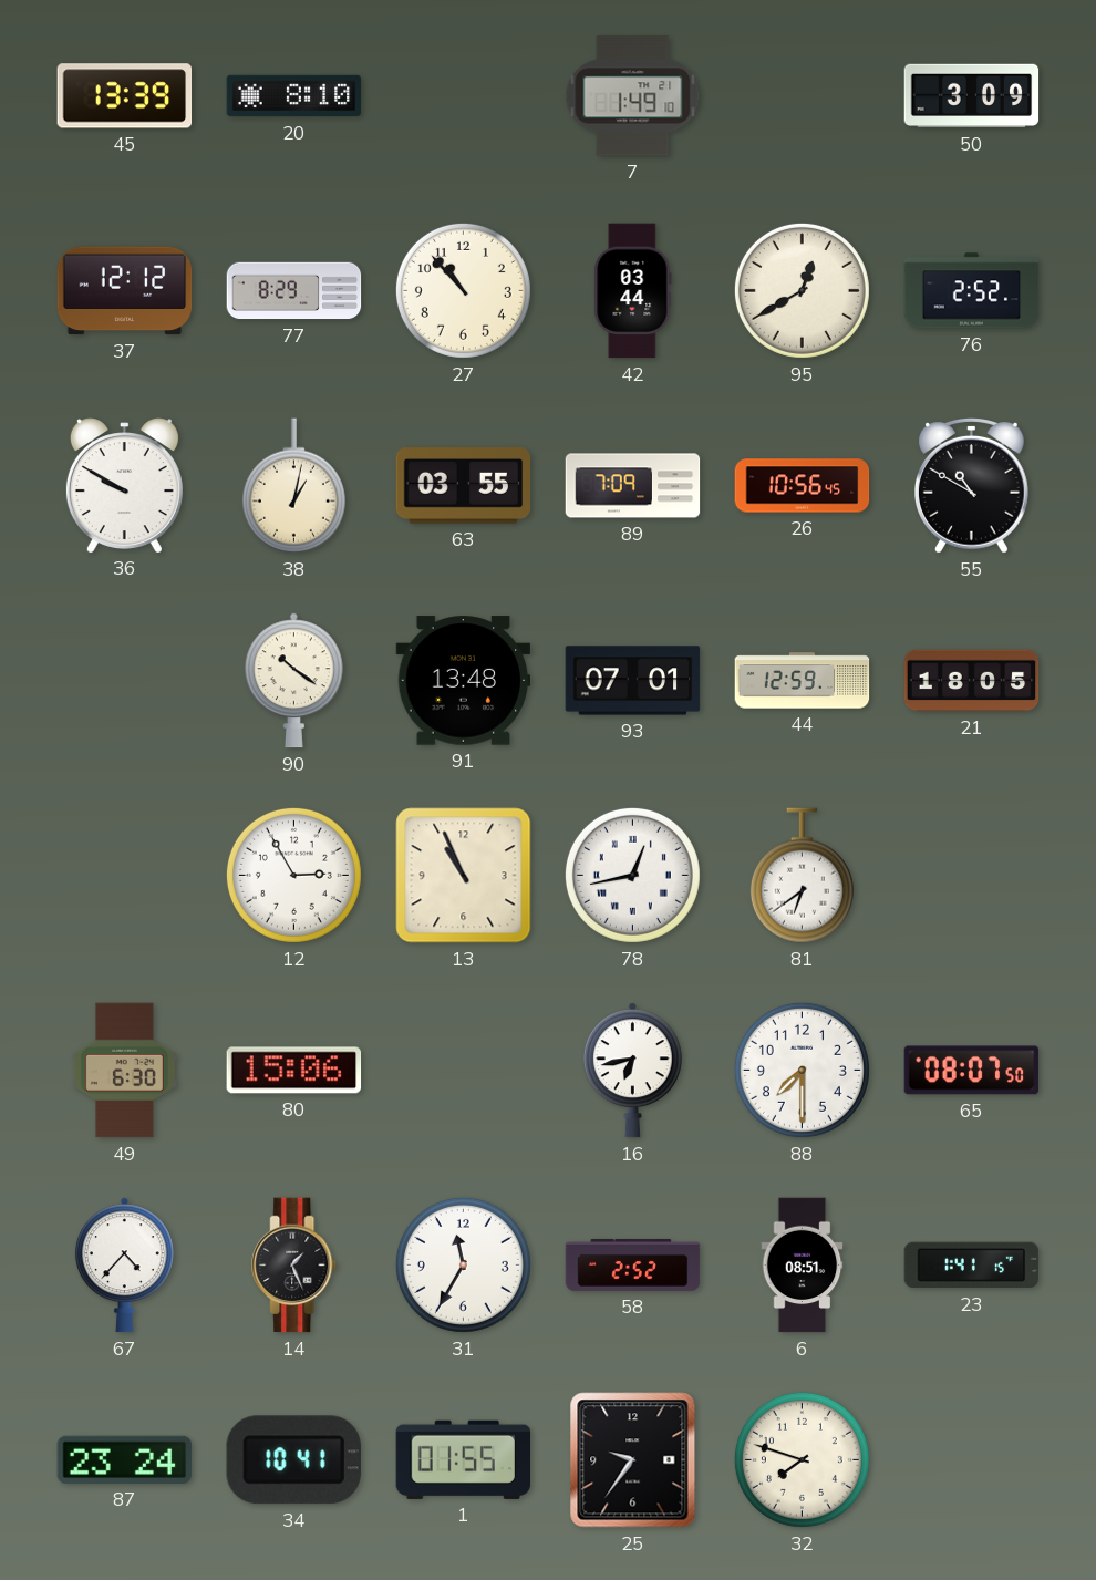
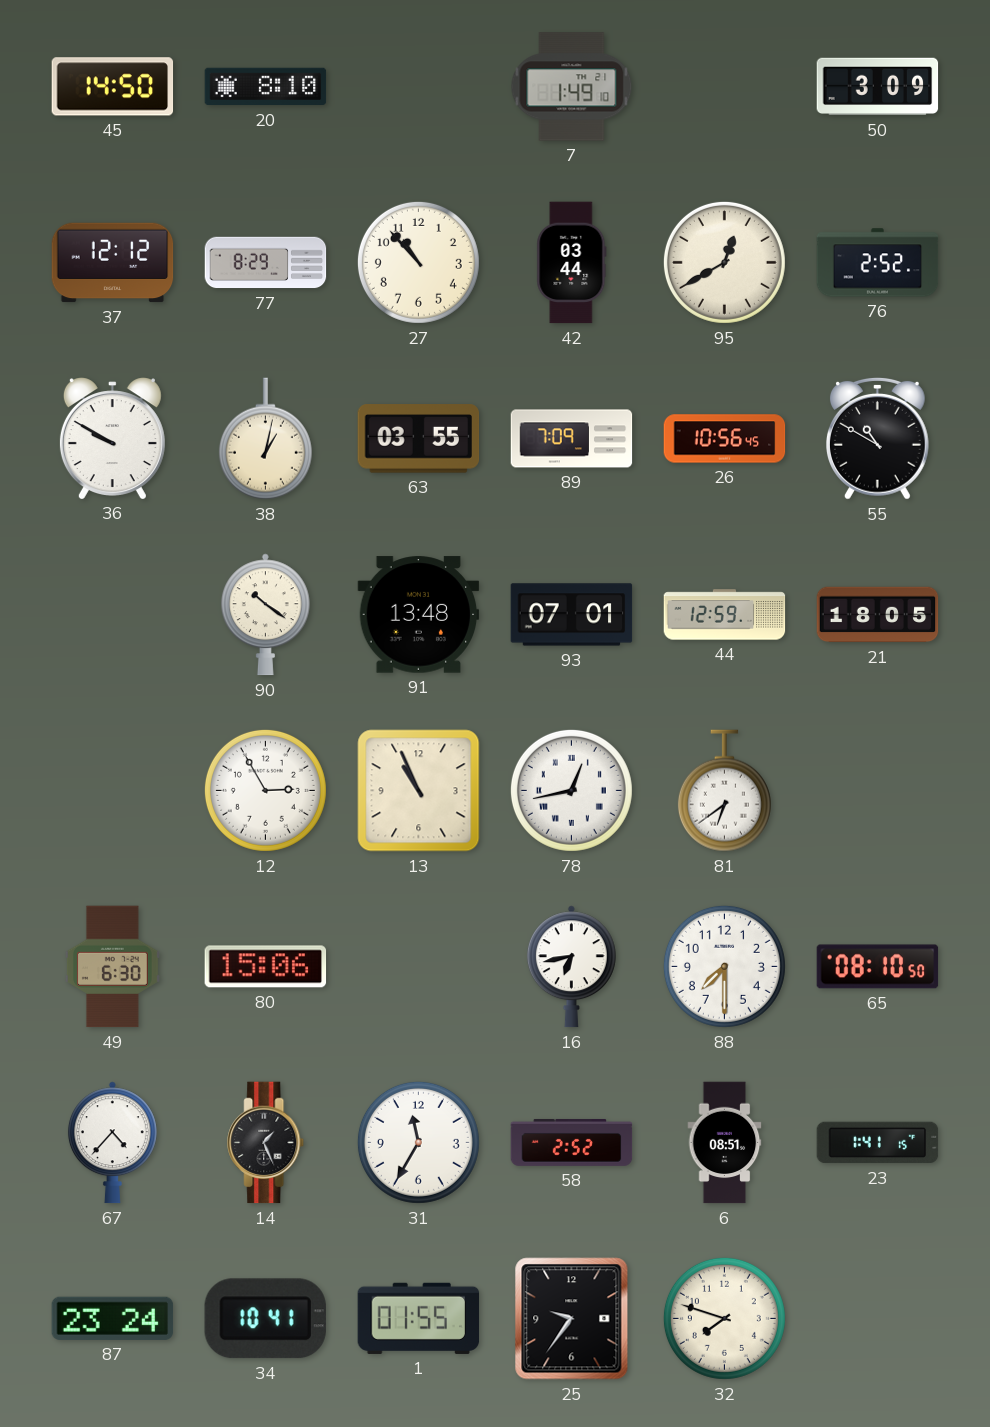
45: 13:39 -> 14:50
65: 08:07 -> 08:10
